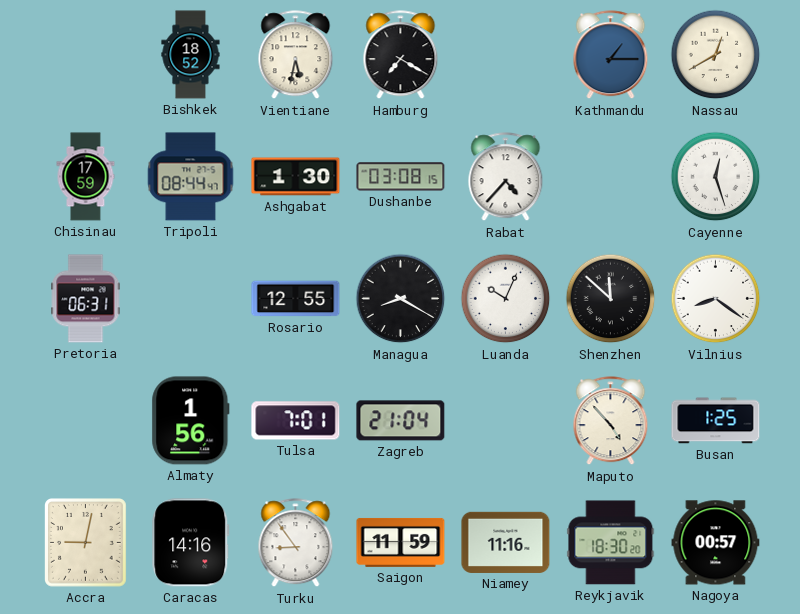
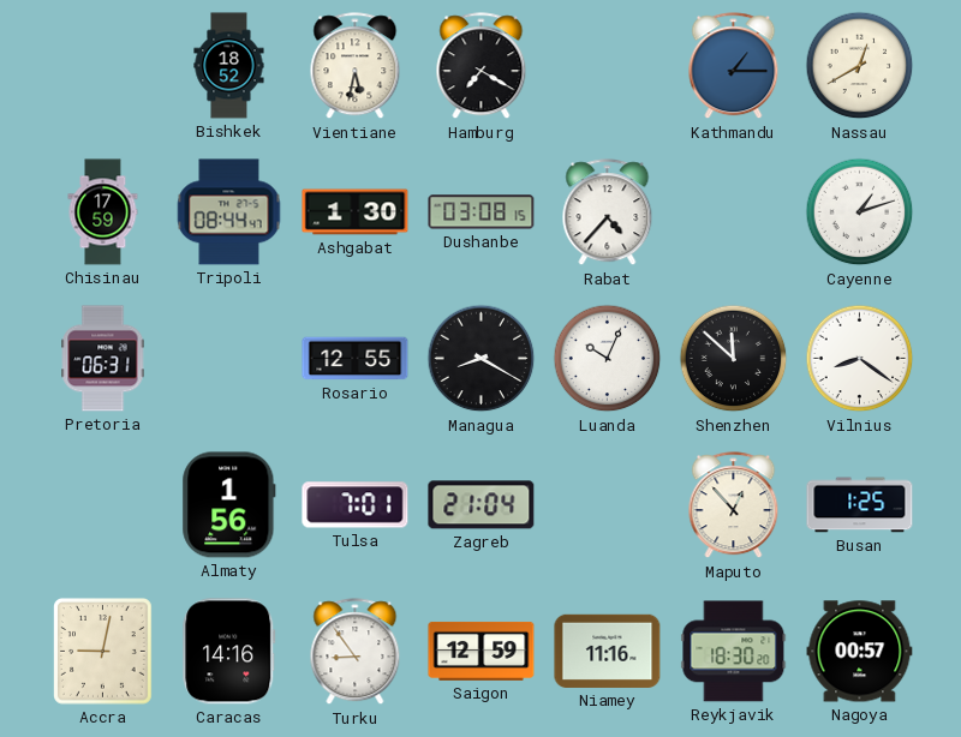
Cayenne: 12:27 -> 1:12
Maputo: 4:53 -> 12:53
Saigon: 11:59 -> 12:59
